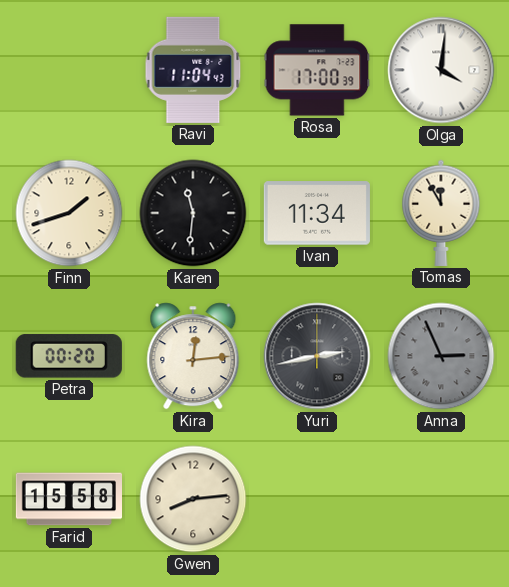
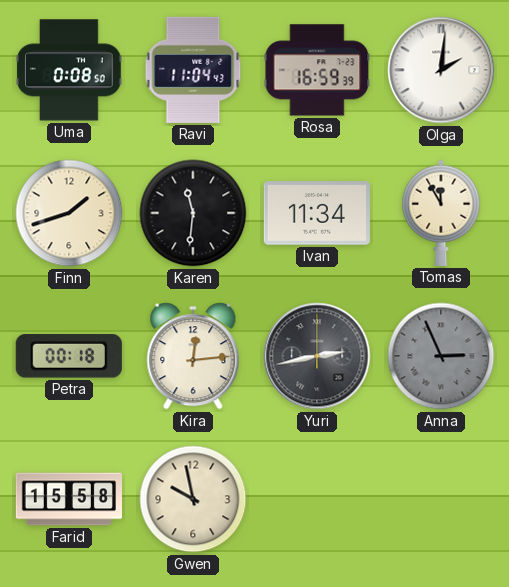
Uma: none -> 0:08
Rosa: 17:00 -> 16:59
Olga: 4:01 -> 2:01
Petra: 00:20 -> 00:18
Gwen: 8:14 -> 9:58
